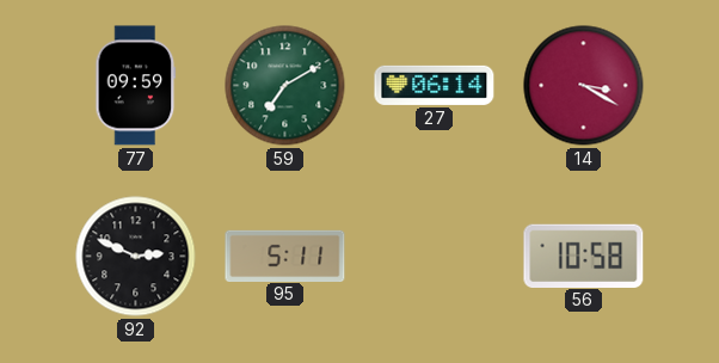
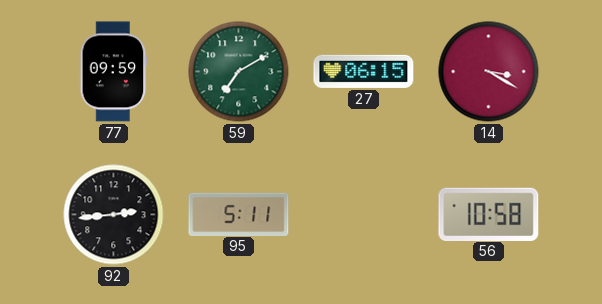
27: 06:14 -> 06:15
92: 2:49 -> 2:44
